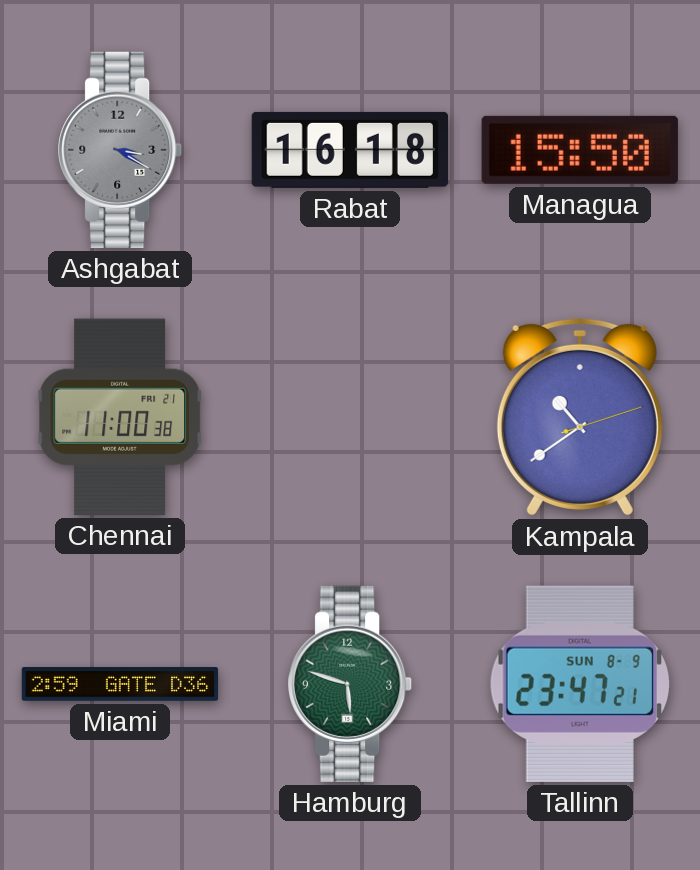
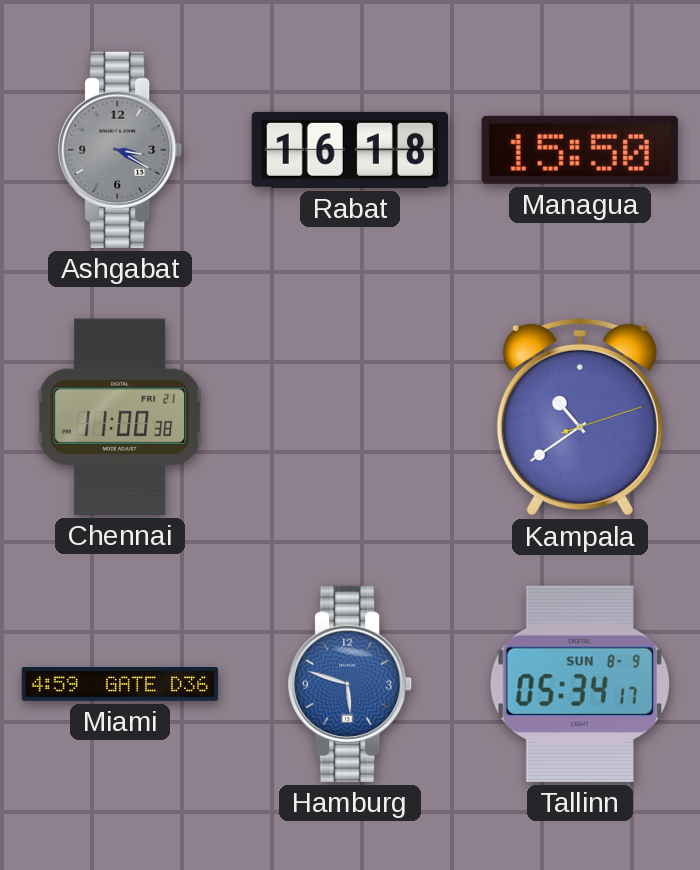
Miami: 2:59 -> 4:59
Hamburg dial: green -> blue
Tallinn: 23:47 -> 05:34
